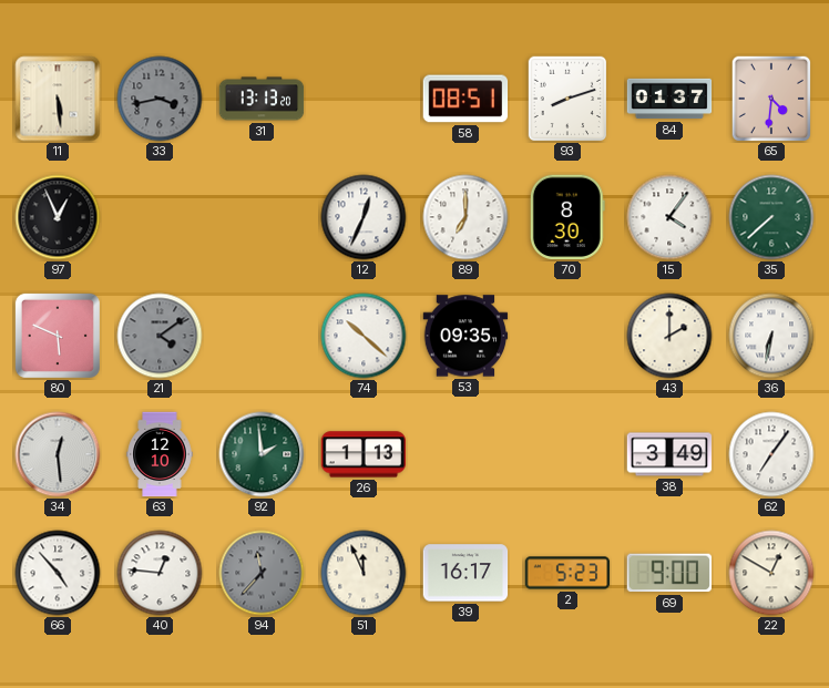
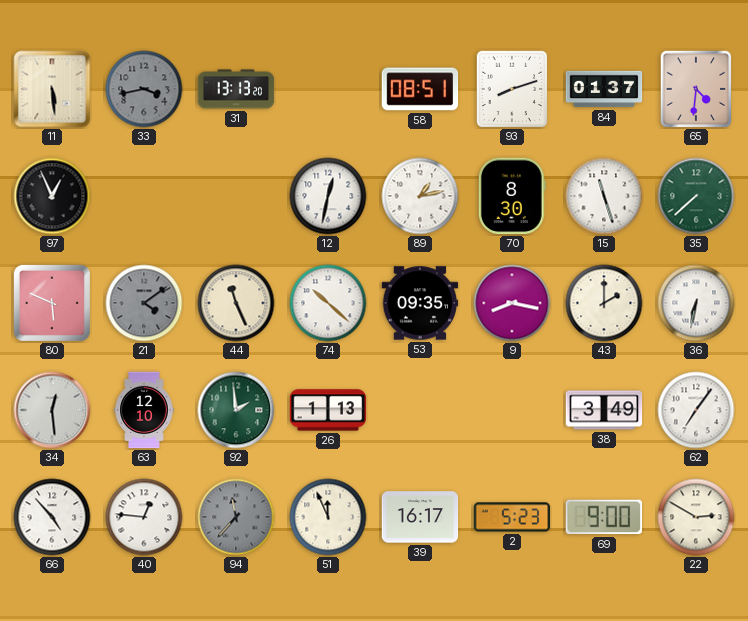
12: 12:34 -> 12:32
89: 7:00 -> 1:13
15: 4:06 -> 11:27
44: none -> 11:26
9: none -> 8:17
22: 12:50 -> 2:50
